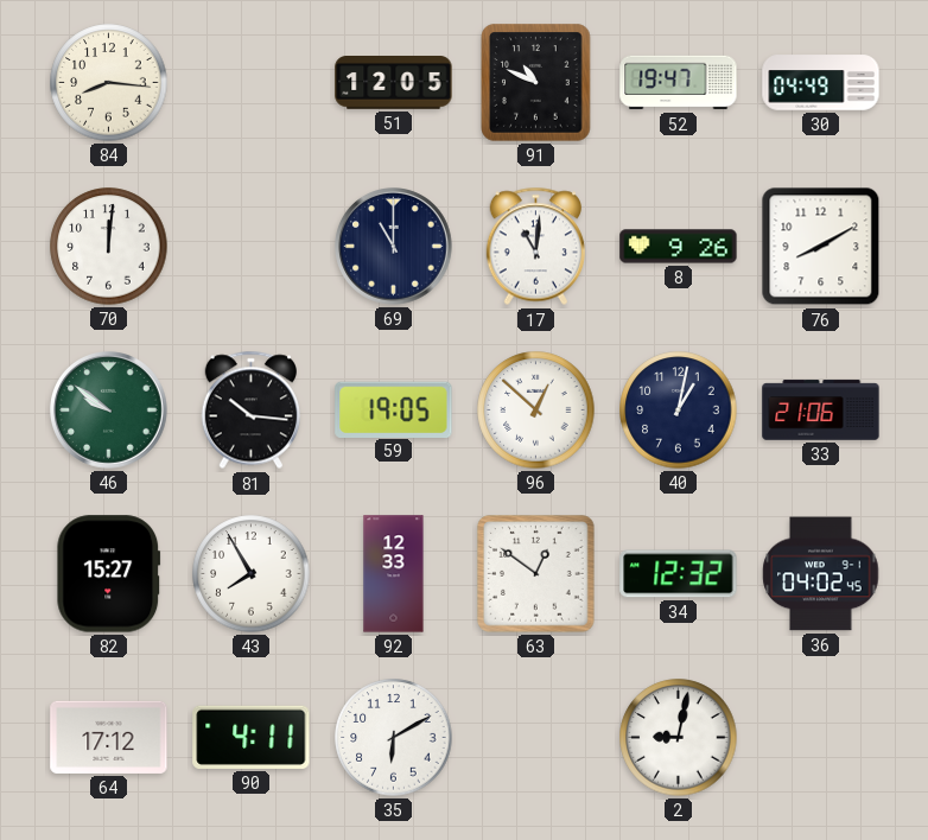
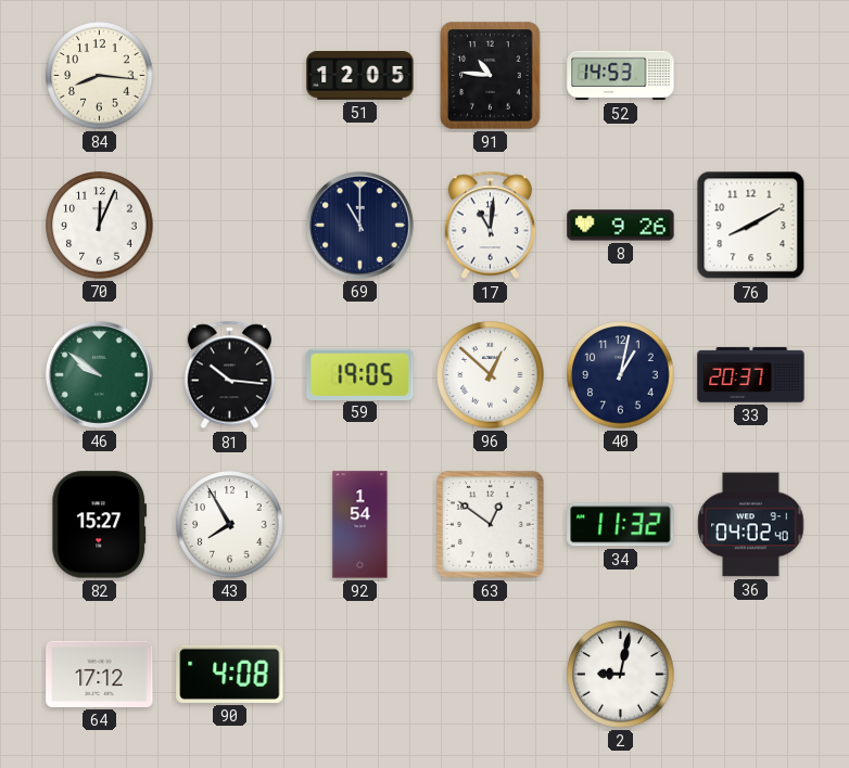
91: 10:49 -> 10:46
52: 19:47 -> 14:53
30: 04:49 -> none
70: 12:01 -> 12:04
33: 21:06 -> 20:37
92: 12:33 -> 1:54
34: 12:32 -> 11:32
36: 04:02:45 -> 04:02:40
90: 4:11 -> 4:08
35: 6:10 -> none
